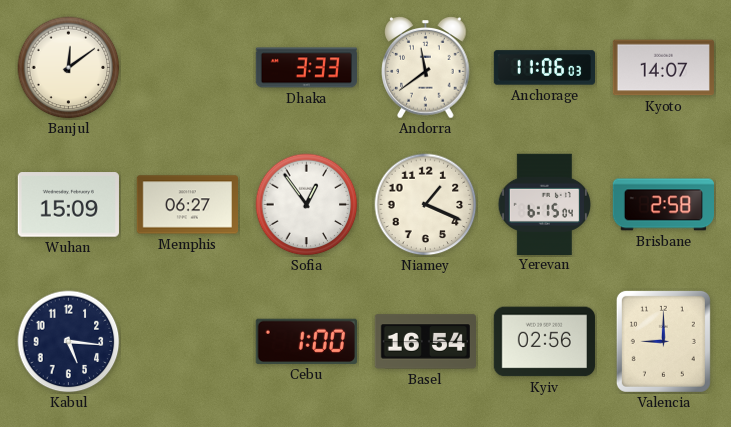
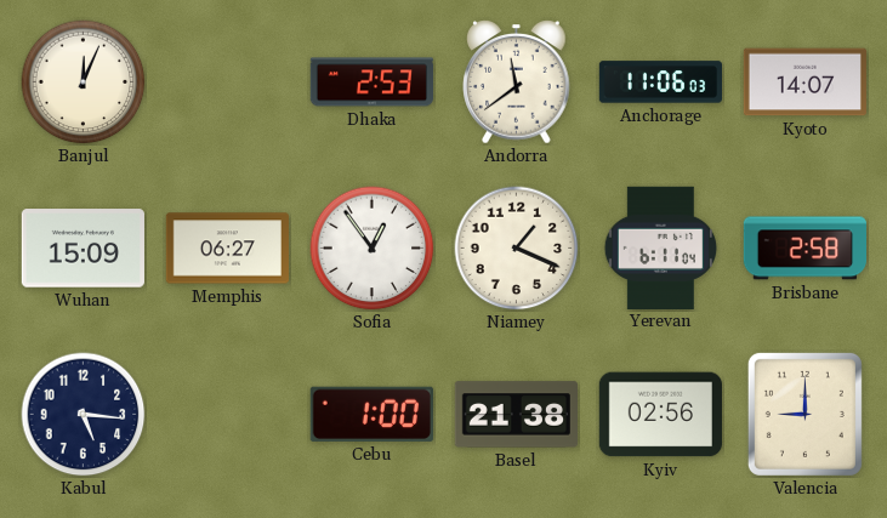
Banjul: 12:09 -> 12:04
Dhaka: 3:33 -> 2:53
Yerevan: 6:15 -> 6:11
Basel: 16:54 -> 21:38
